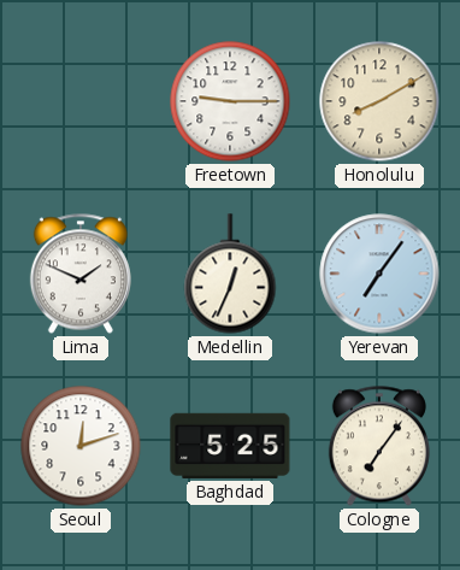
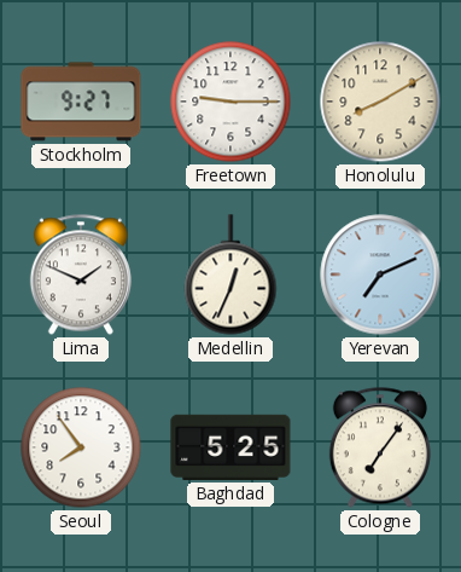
Stockholm: none -> 9:27
Yerevan: 7:06 -> 7:11
Seoul: 12:12 -> 7:54
